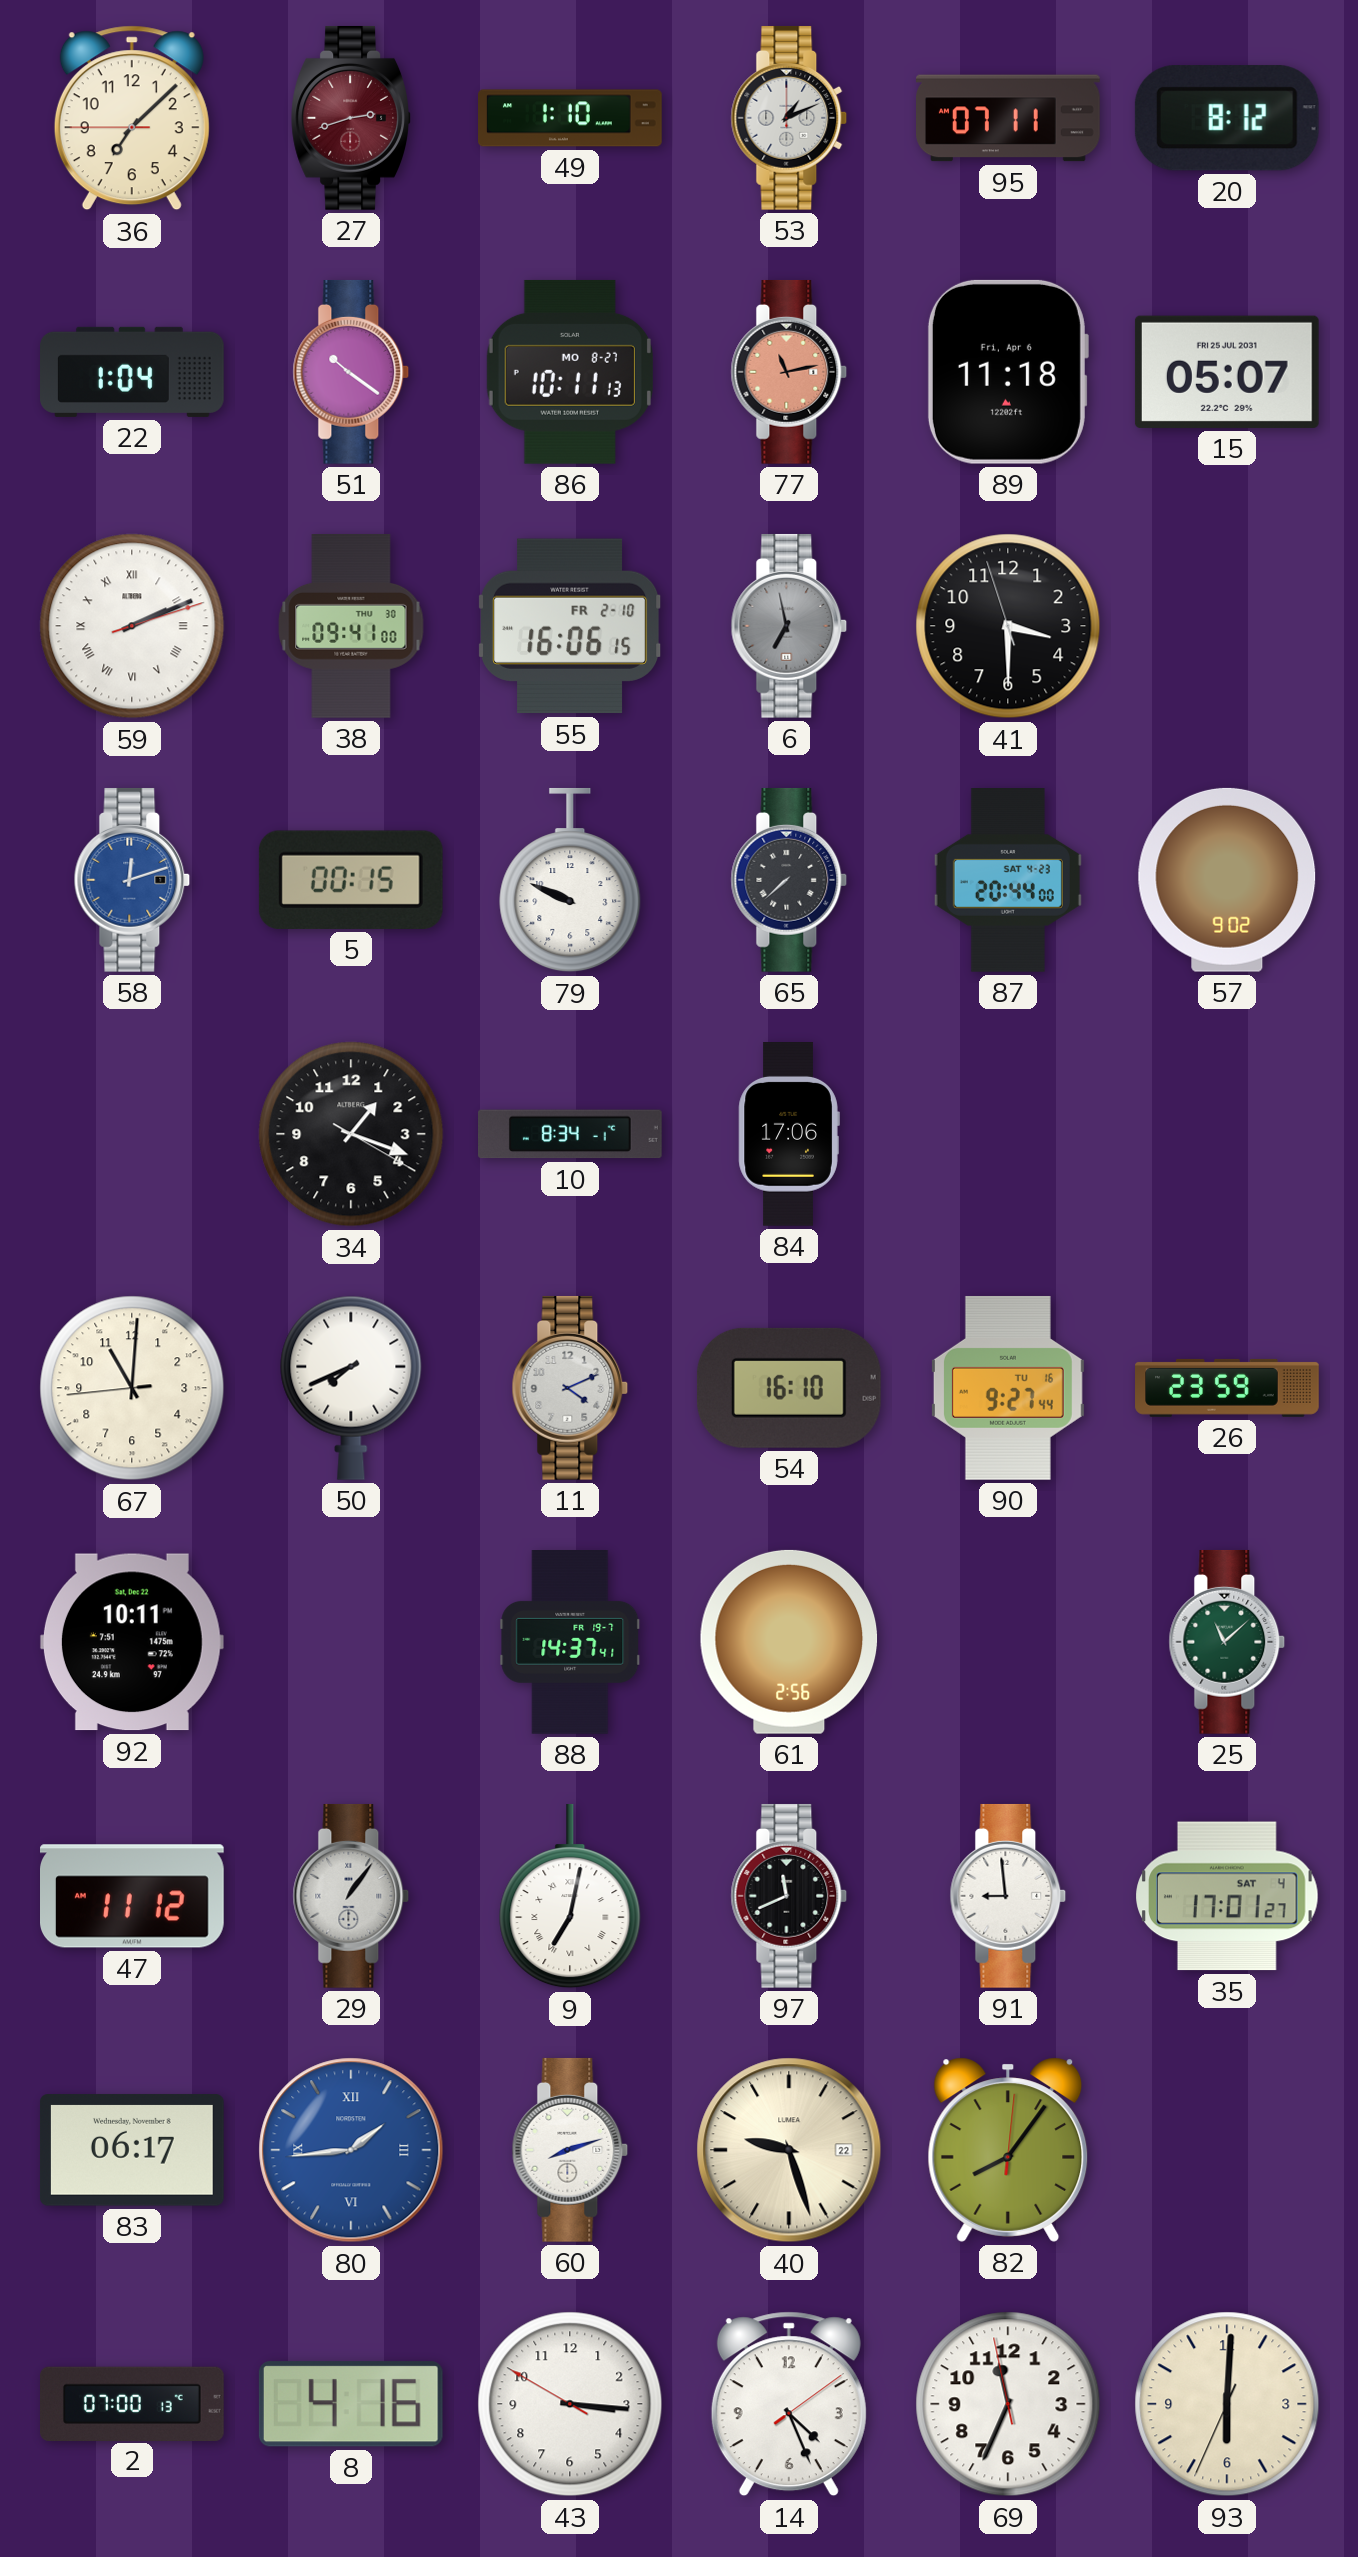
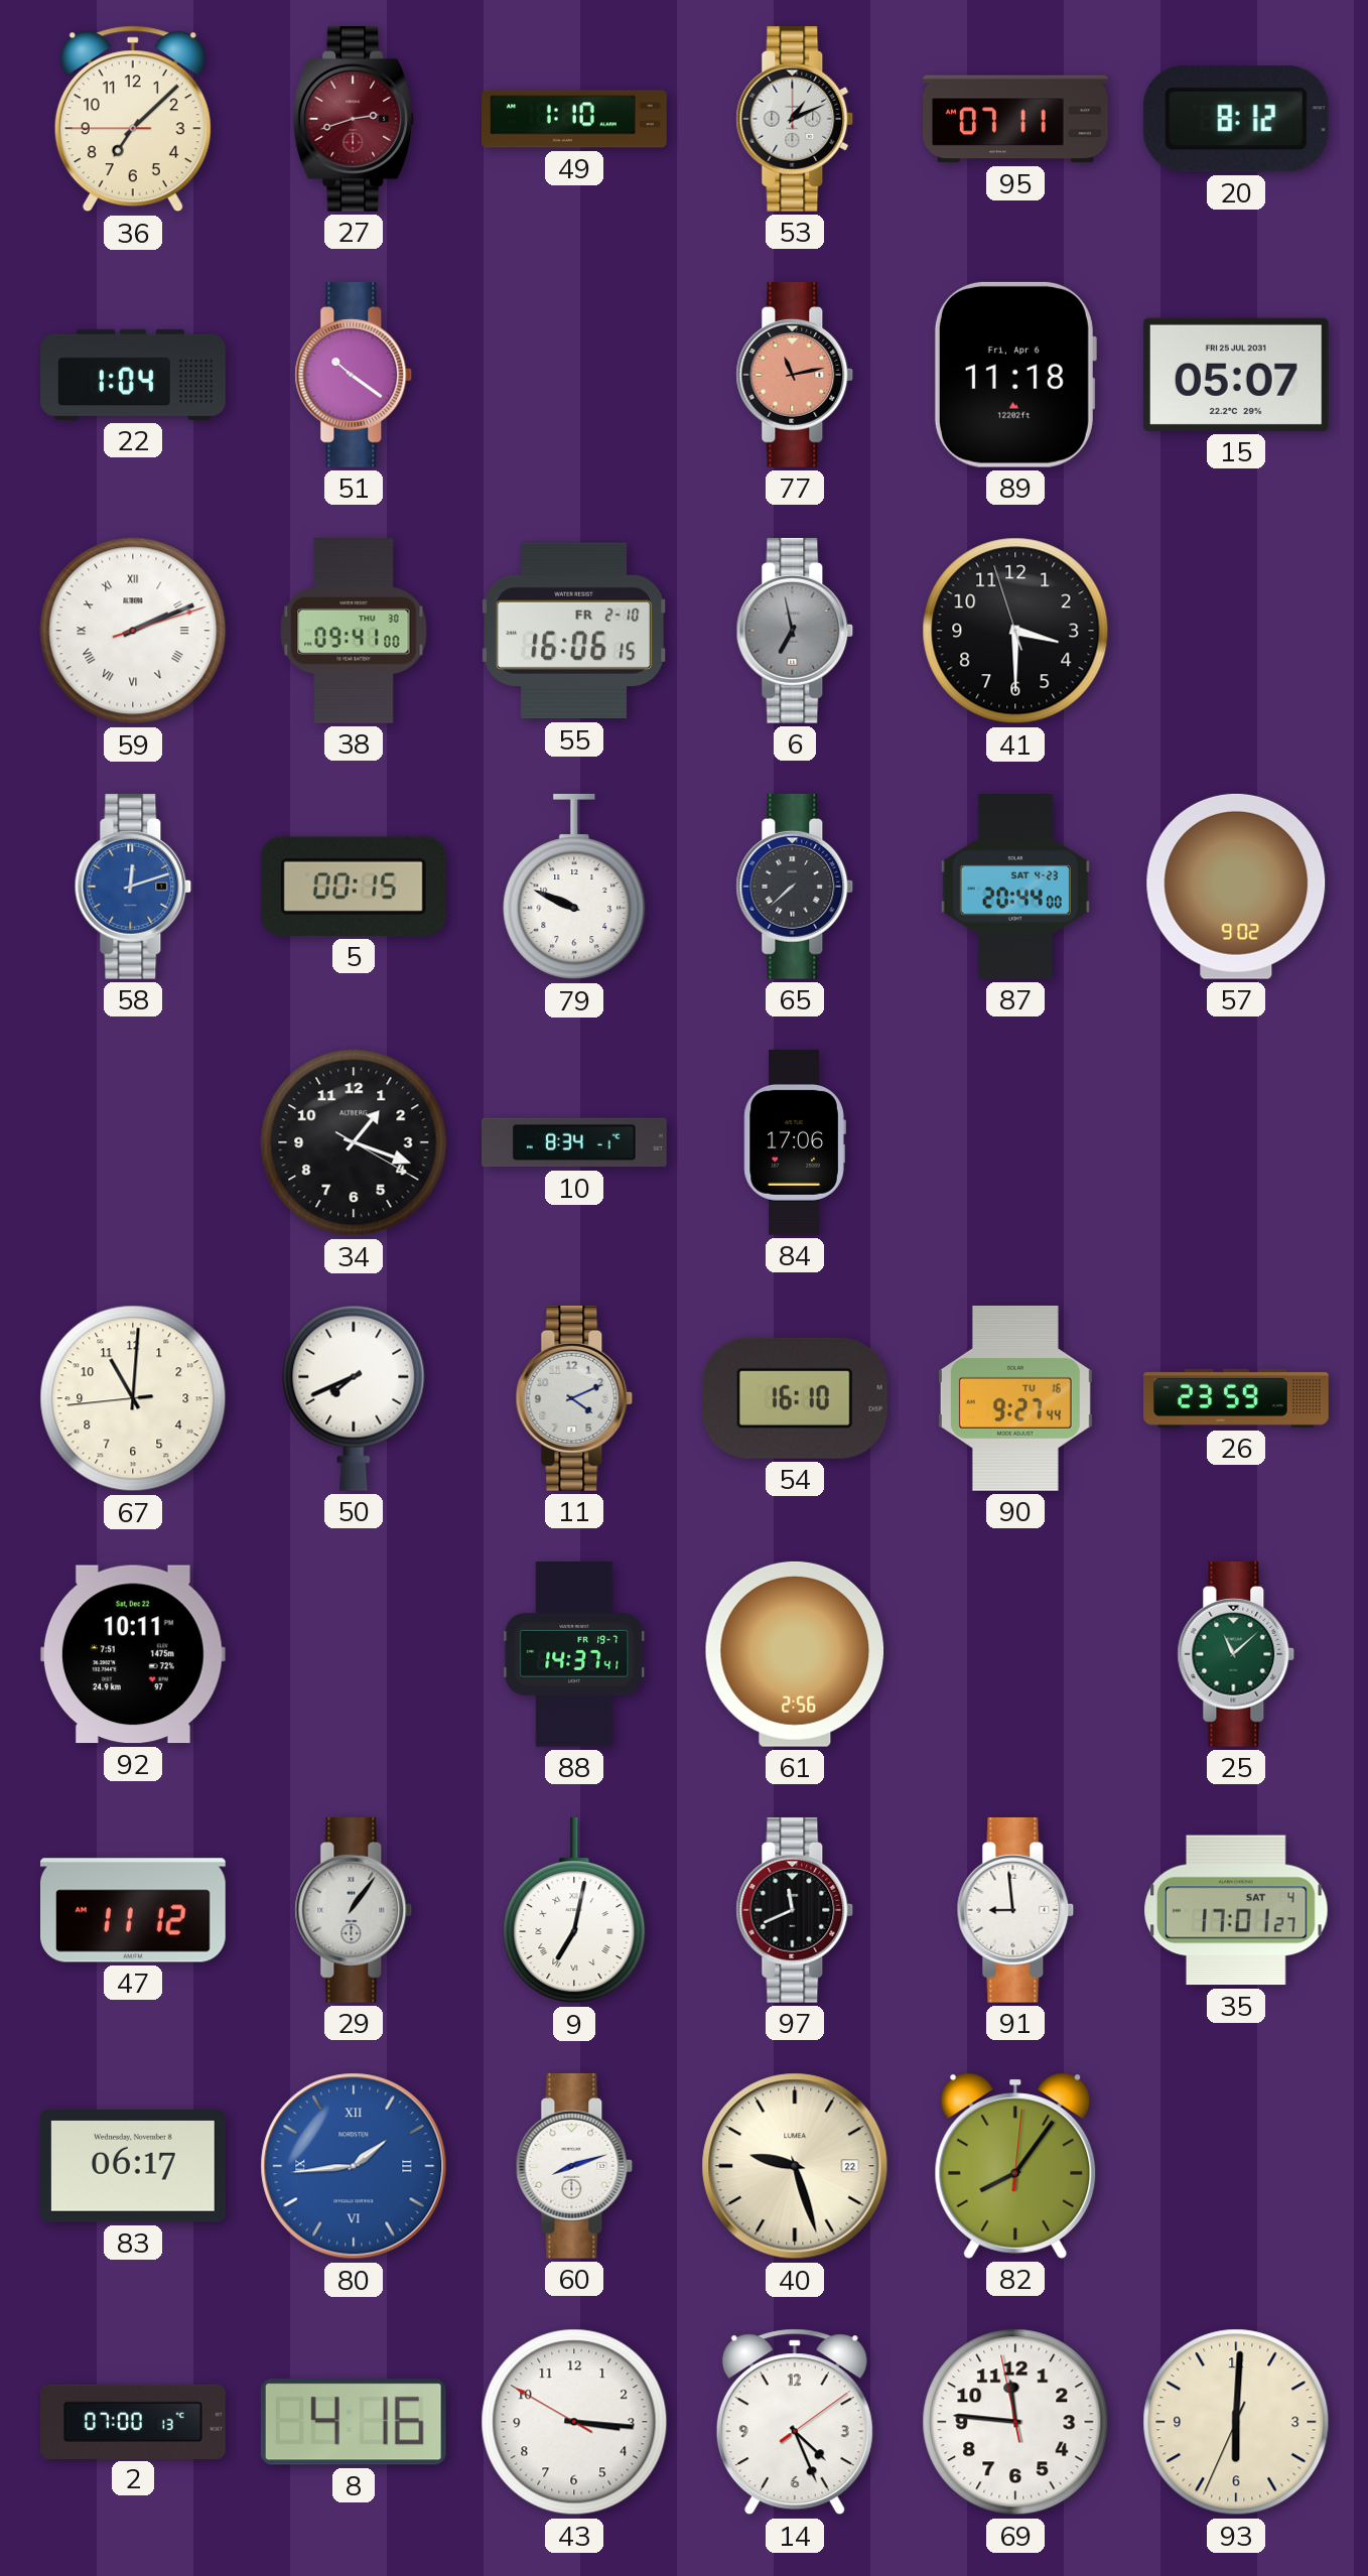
86: 10:11 -> none
69: 11:33 -> 11:45
